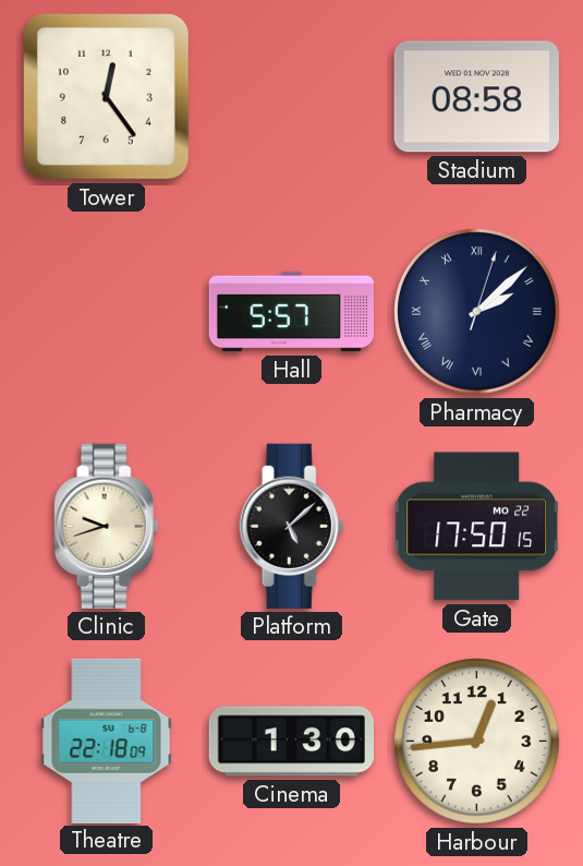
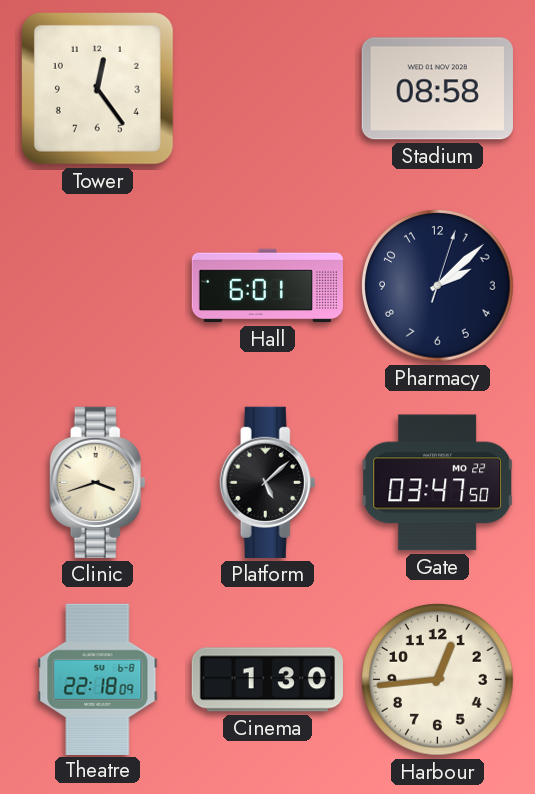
Hall: 5:57 -> 6:01
Pharmacy numerals: Roman -> Arabic
Clinic: 9:42 -> 3:42
Gate: 17:50 -> 03:47
